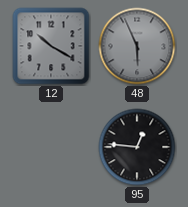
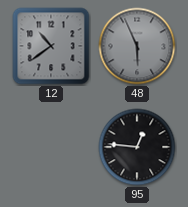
12: 10:20 -> 10:39
